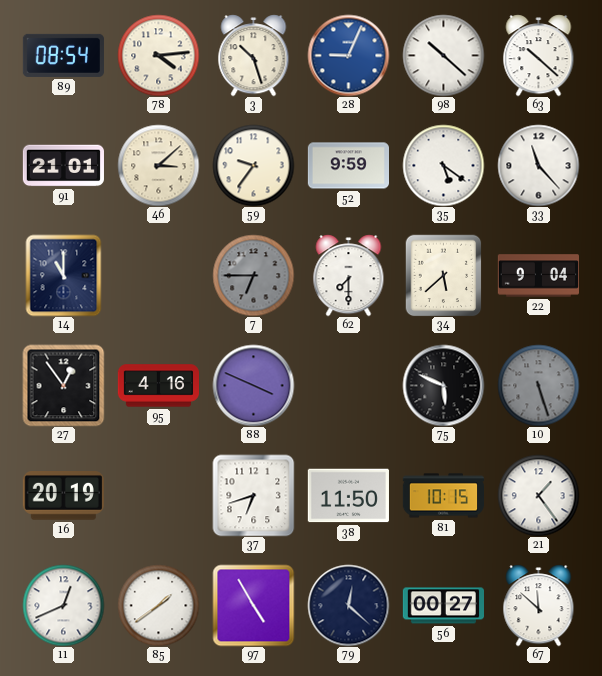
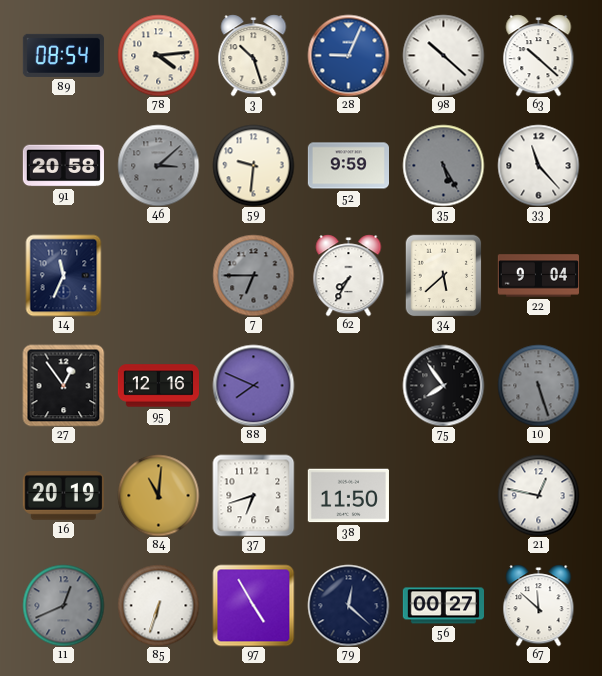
91: 21:01 -> 20:58
46 dial: cream -> grey
59: 9:36 -> 9:31
35: 5:21 -> 5:25
35 dial: white -> grey
14: 11:00 -> 11:34
62: 7:30 -> 7:35
95: 4:16 -> 12:16
88: 3:49 -> 7:49
75: 5:49 -> 7:54
84: none -> 11:01
81: 10:15 -> none
21: 1:24 -> 12:47
11 dial: white -> grey
85: 1:39 -> 6:33
